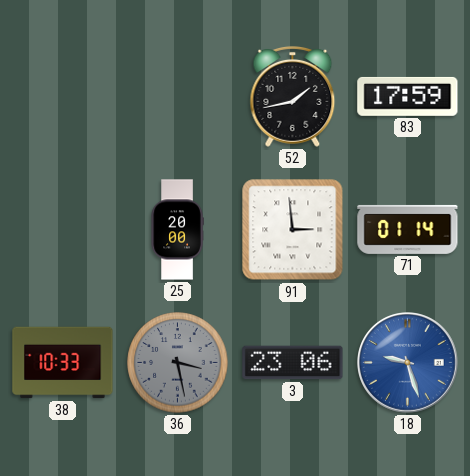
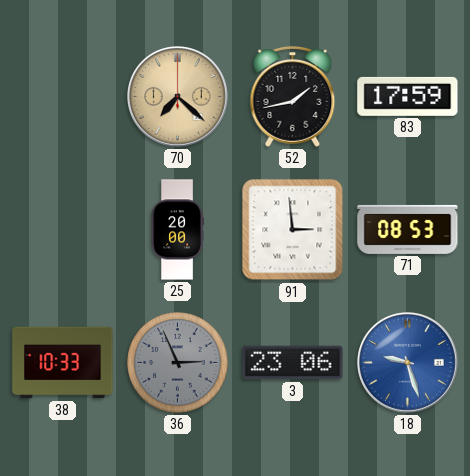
70: none -> 7:22
71: 01:14 -> 08:53
36: 3:28 -> 2:56
